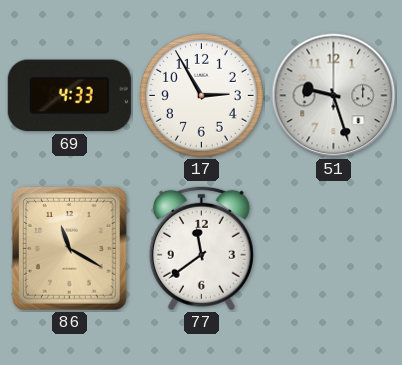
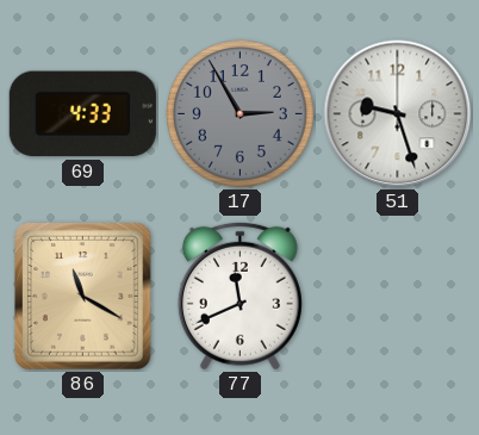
17 dial: white -> grey
77: 11:39 -> 11:41
